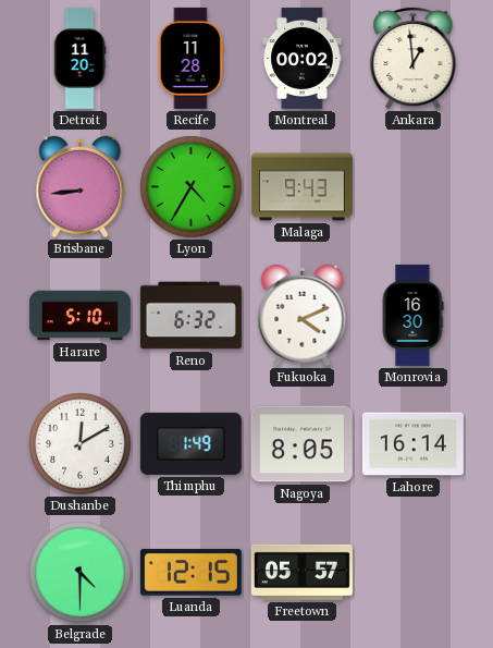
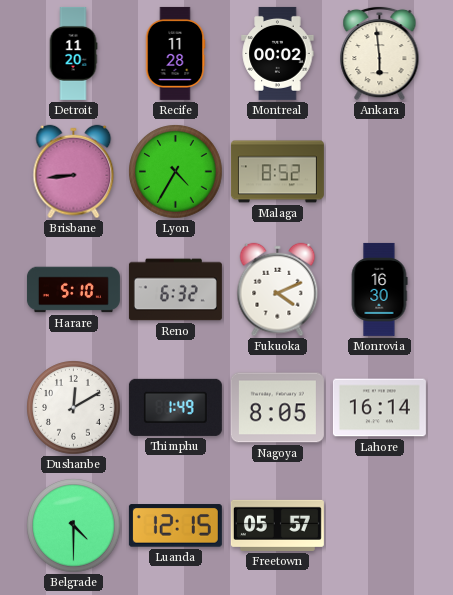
Ankara: 12:59 -> 5:59
Malaga: 9:43 -> 8:52
